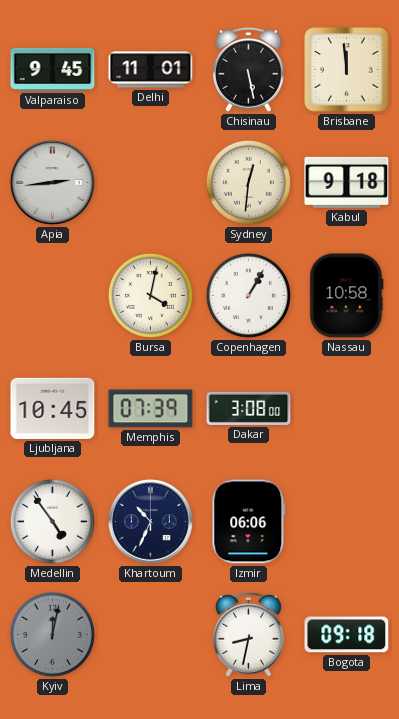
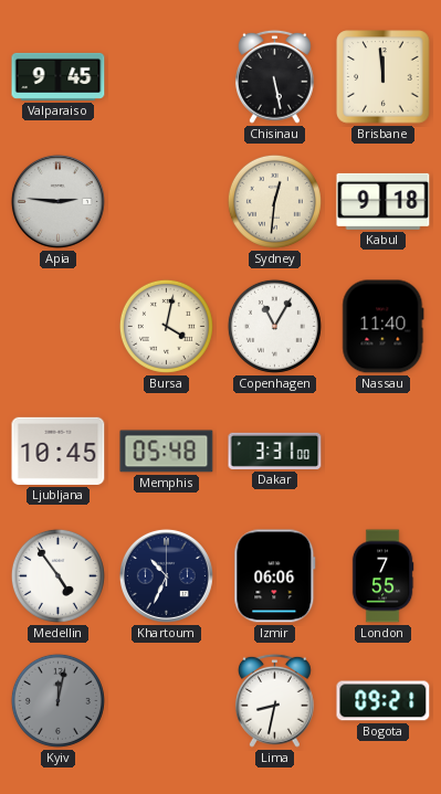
Delhi: 11:01 -> none
Apia: 2:44 -> 2:46
Copenhagen: 1:05 -> 11:05
Nassau: 10:58 -> 11:40
Memphis: 07:39 -> 05:48
Dakar: 3:08 -> 3:31
London: none -> 7:55
Bogota: 09:18 -> 09:21
